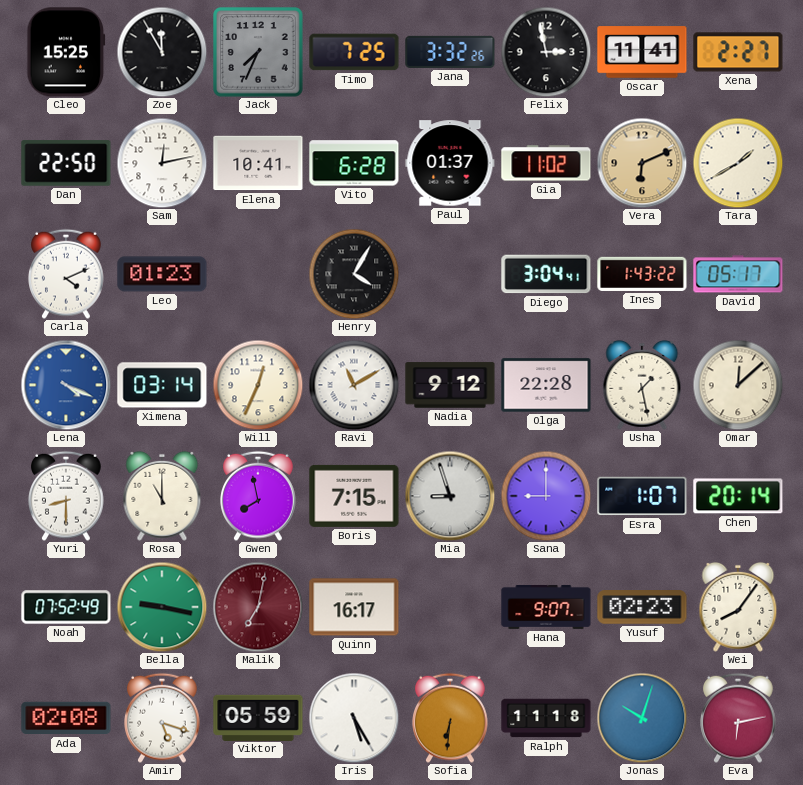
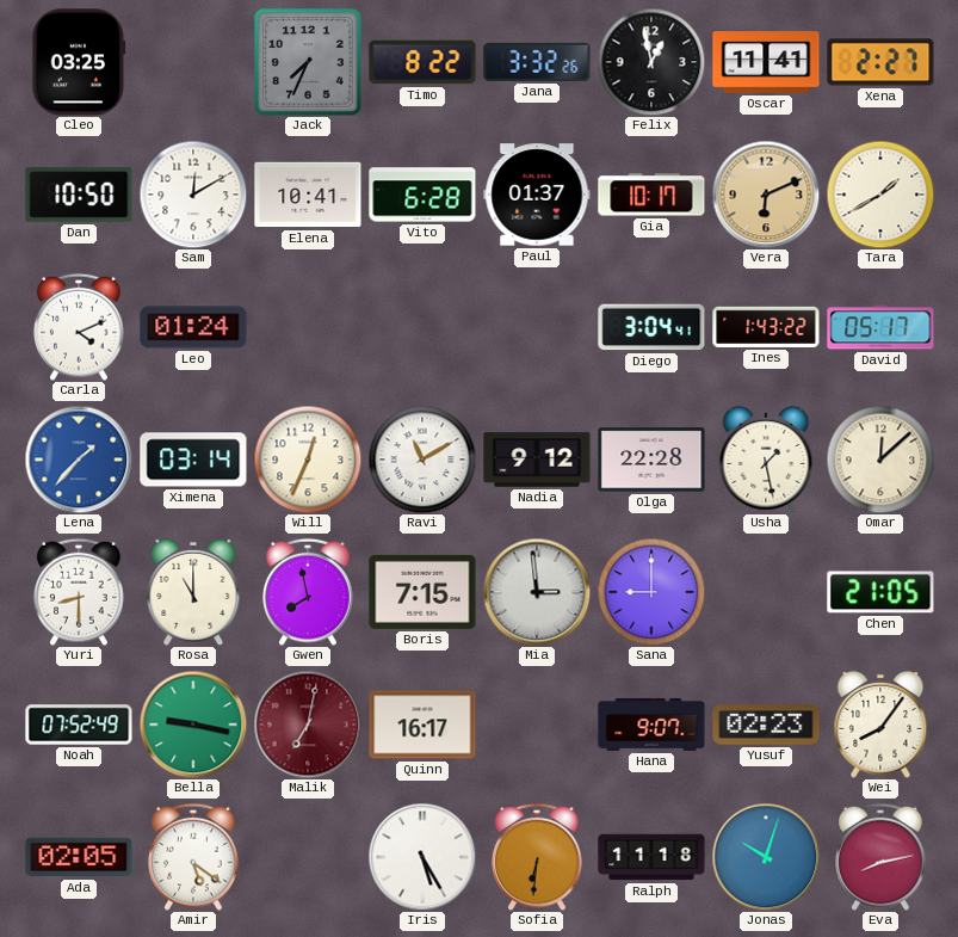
Cleo: 15:25 -> 03:25
Zoe: 11:55 -> none
Timo: 7:25 -> 8:22
Felix: 2:58 -> 12:58
Dan: 22:50 -> 10:50
Sam: 12:13 -> 12:10
Gia: 11:02 -> 10:17
Leo: 01:23 -> 01:24
Henry: 4:05 -> none
Lena: 4:19 -> 1:37
Mia: 8:57 -> 2:59
Esra: 1:07 -> none
Chen: 20:14 -> 21:05
Ada: 02:08 -> 02:05
Amir: 5:18 -> 5:21
Viktor: 05:59 -> none
Eva: 6:13 -> 8:13
